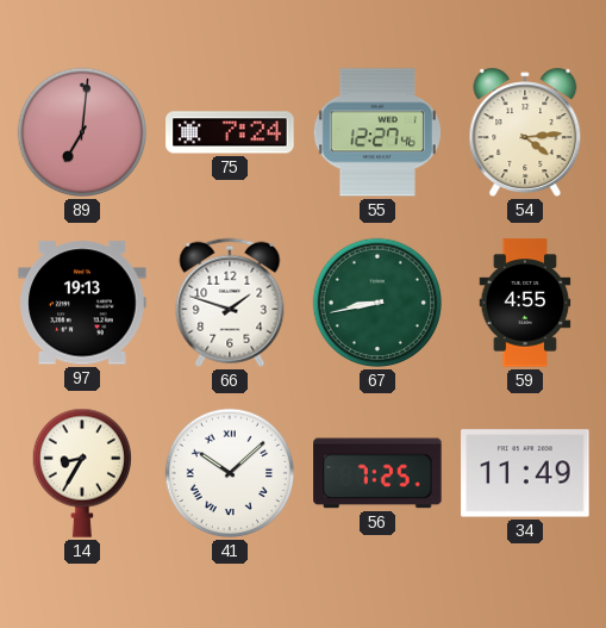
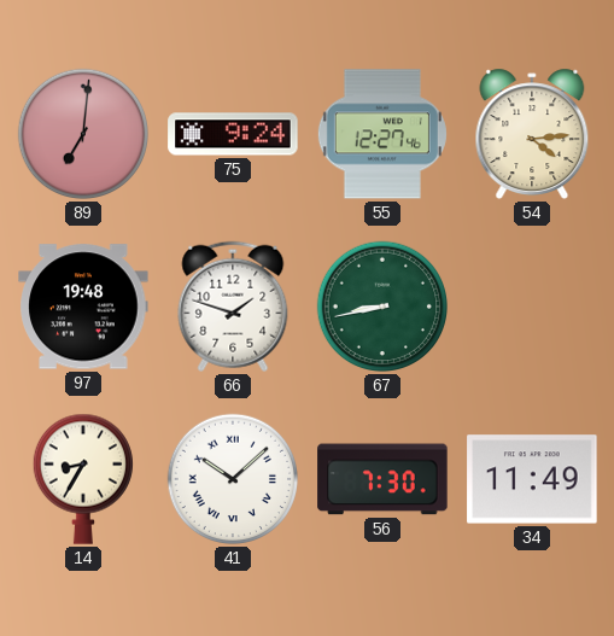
75: 7:24 -> 9:24
97: 19:13 -> 19:48
59: 4:55 -> none
56: 7:25 -> 7:30
